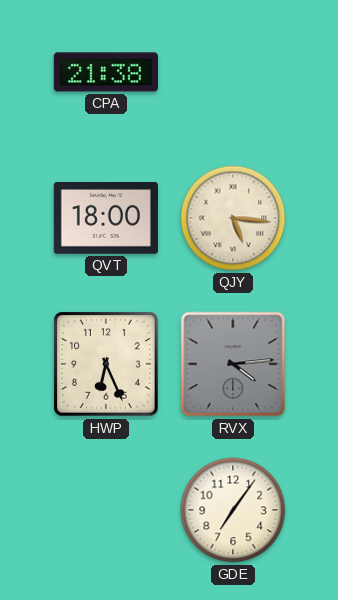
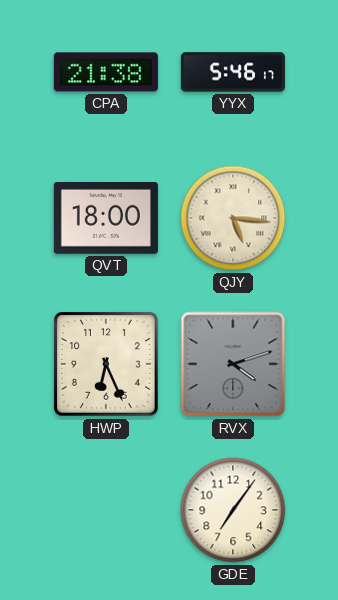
YYX: none -> 5:46
RVX: 4:14 -> 4:12
